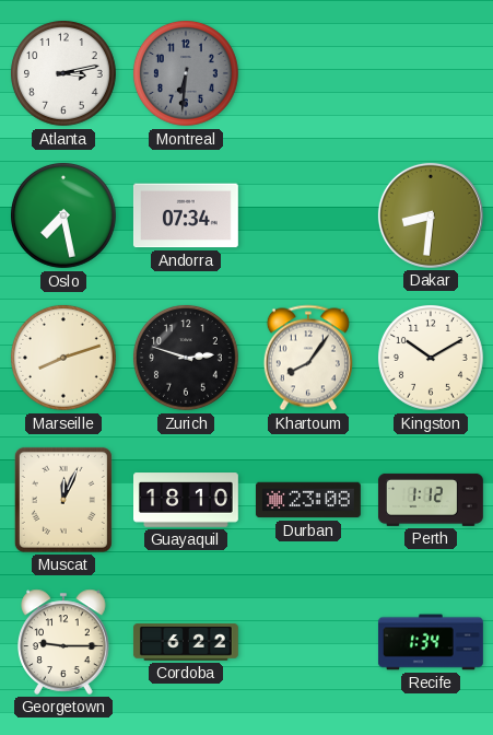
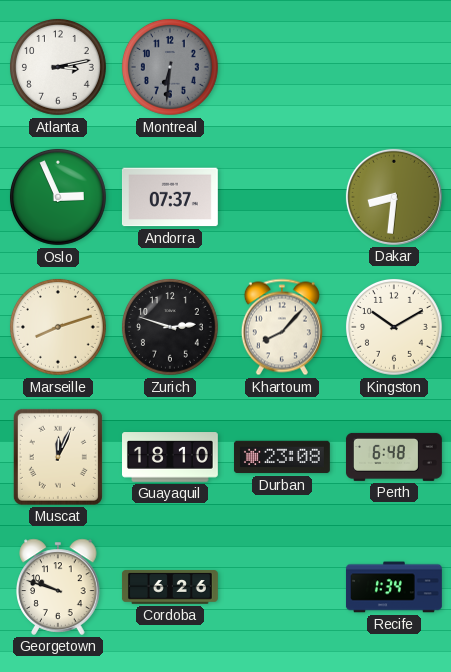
Oslo: 7:28 -> 2:56
Andorra: 07:34 -> 07:37
Khartoum: 8:06 -> 8:07
Perth: 1:12 -> 6:48
Georgetown: 9:15 -> 9:48
Cordoba: 6:22 -> 6:26
